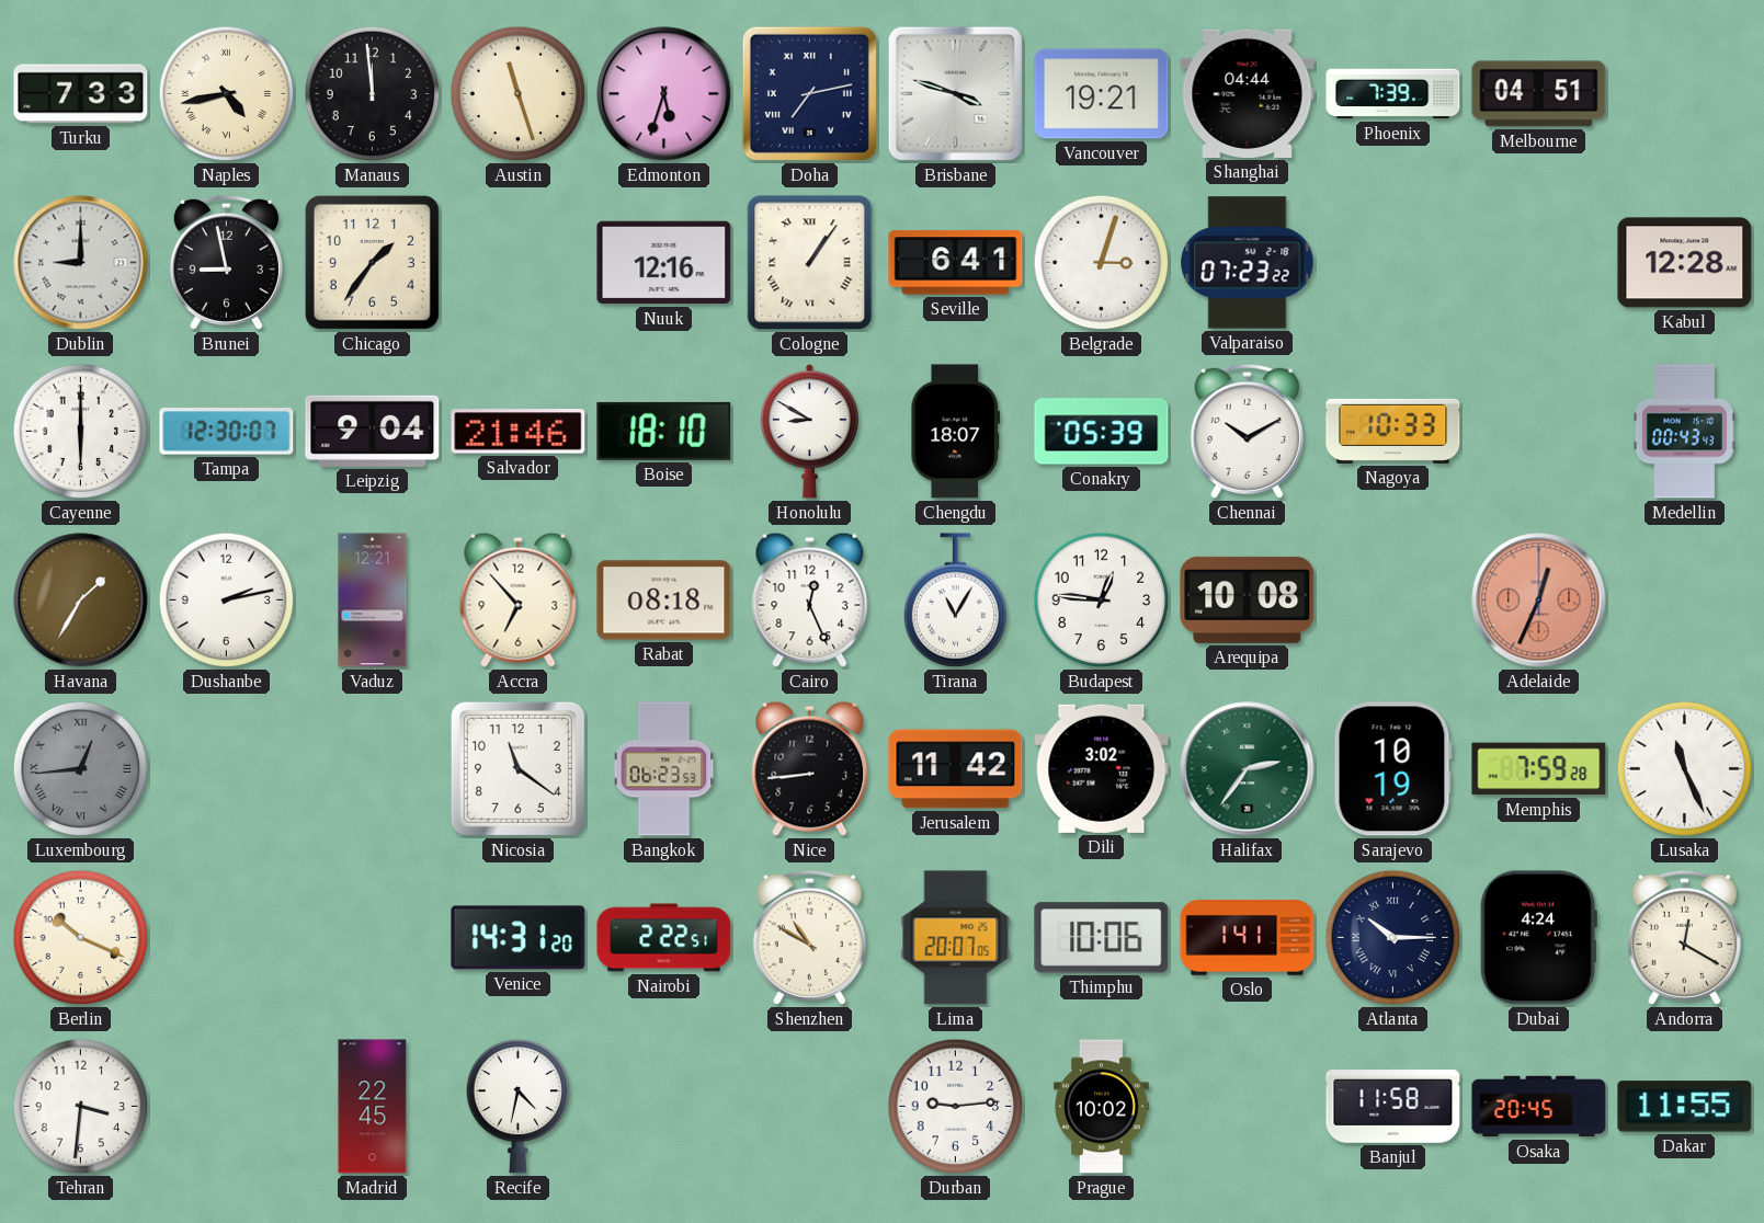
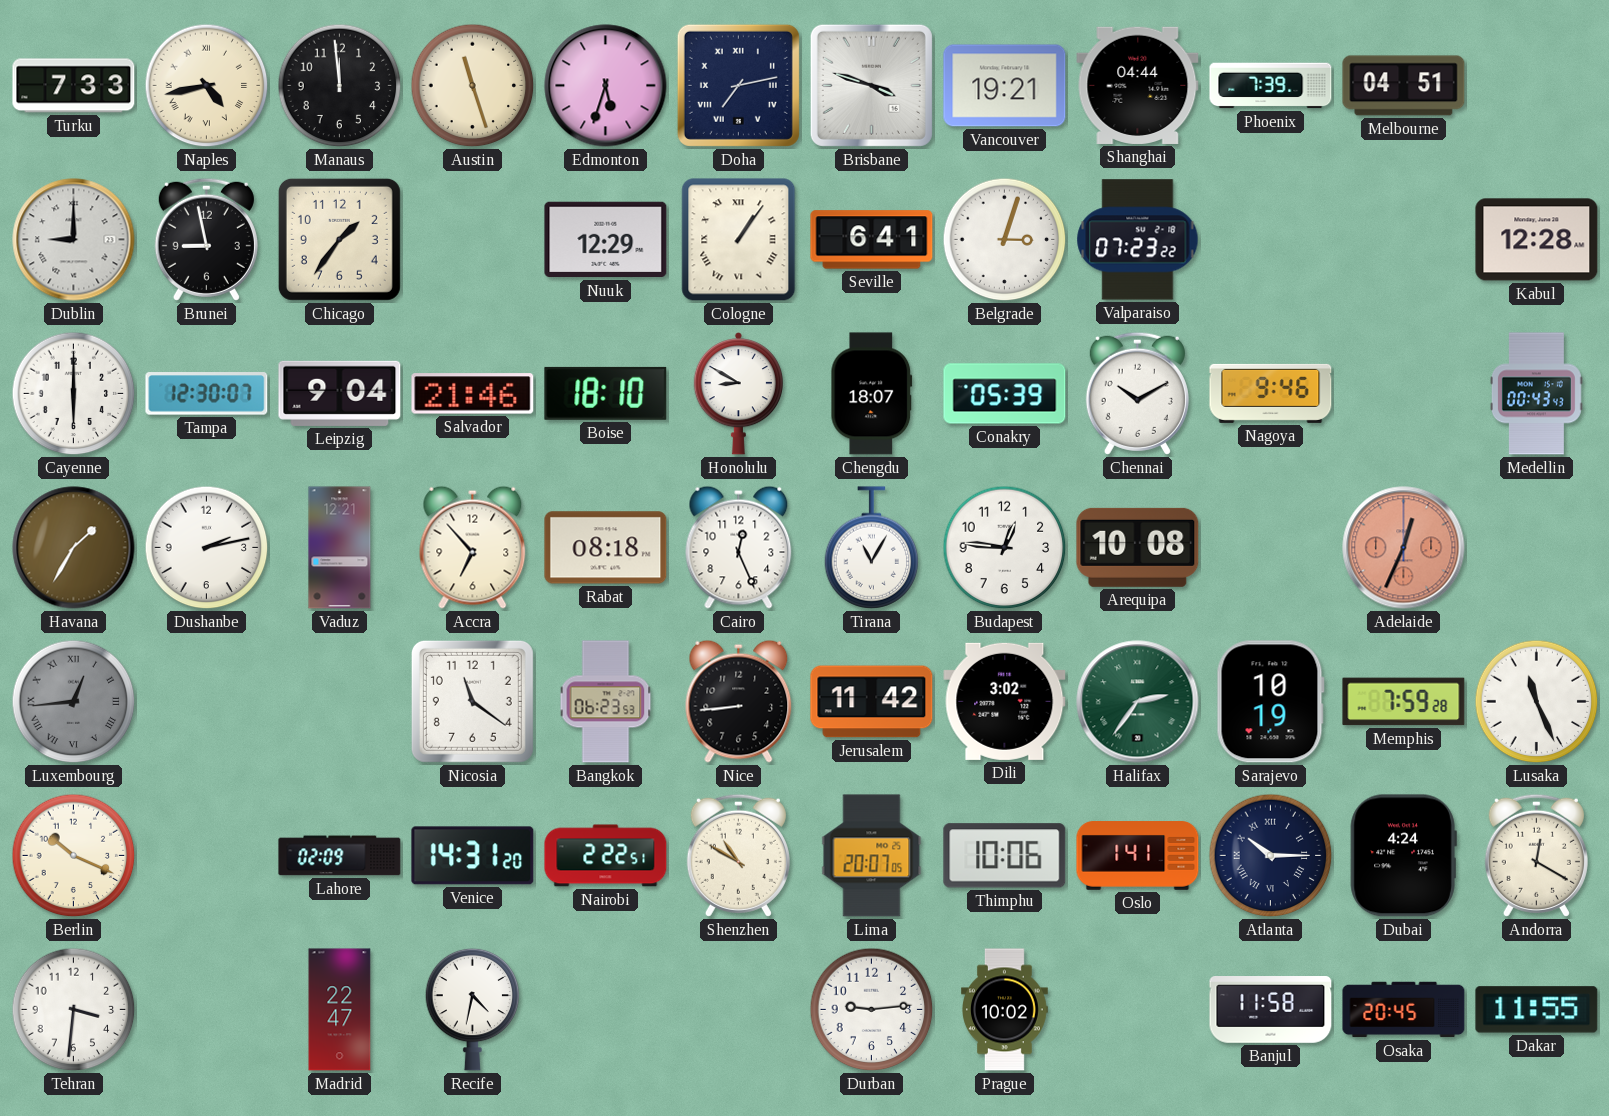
Nuuk: 12:16 -> 12:29
Nagoya: 10:33 -> 9:46
Lahore: none -> 02:09
Madrid: 22:45 -> 22:47
